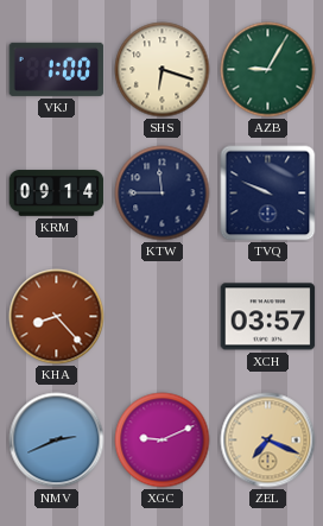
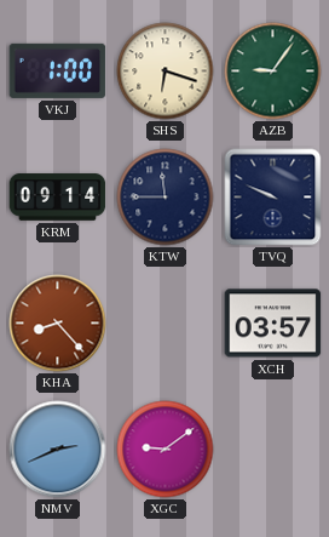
AZB: 9:05 -> 9:06
XGC: 9:11 -> 9:09
ZEL: 7:19 -> none
